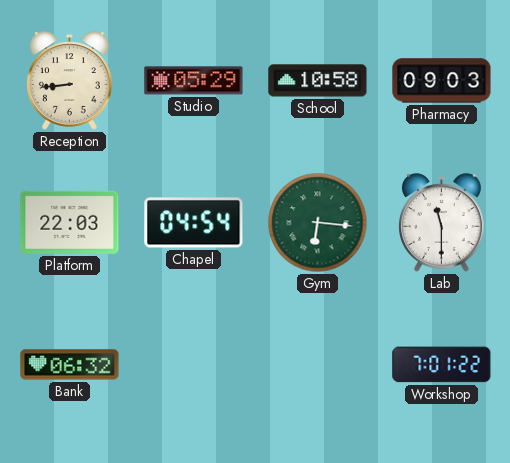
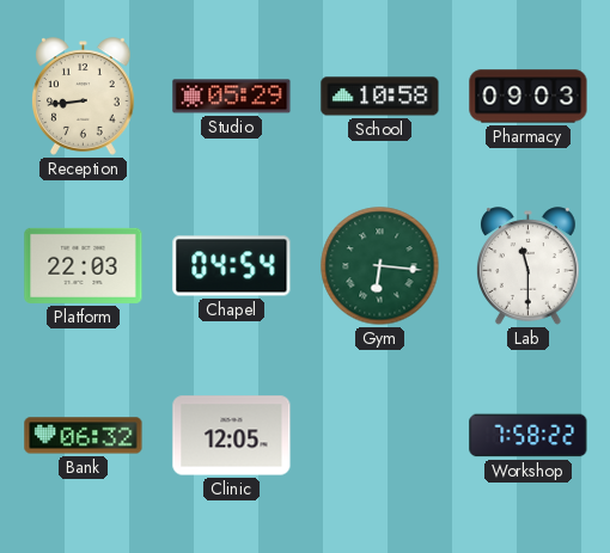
Clinic: none -> 12:05
Workshop: 7:01 -> 7:58
